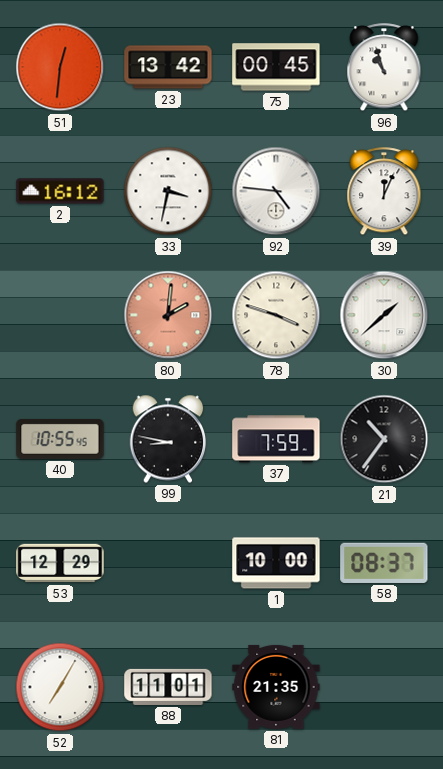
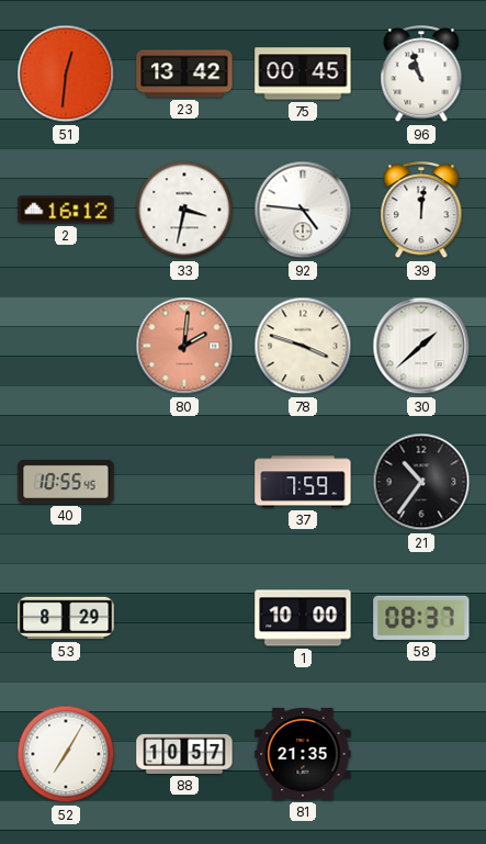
39: 12:04 -> 12:01
99: 8:47 -> none
53: 12:29 -> 8:29
88: 11:01 -> 10:57
